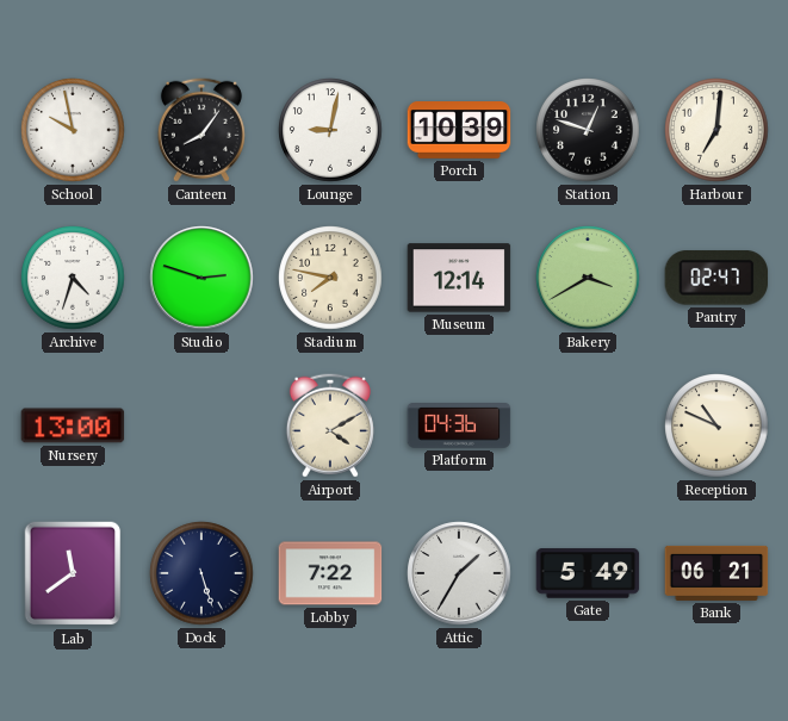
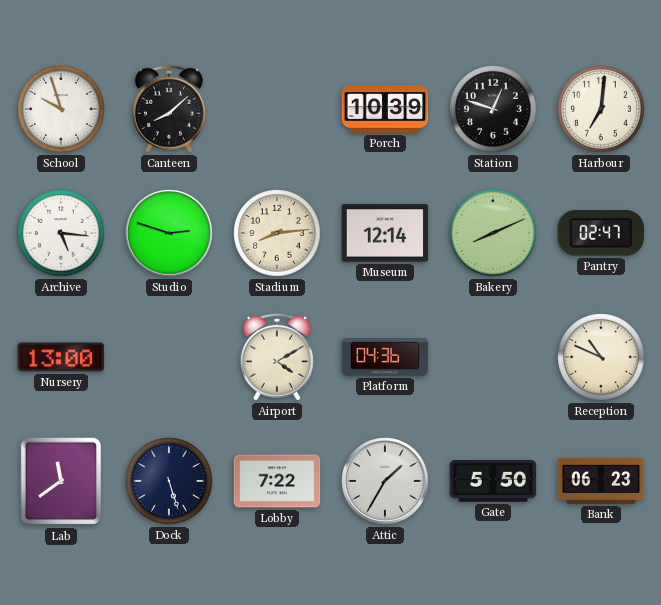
School: 9:58 -> 9:57
Canteen: 8:06 -> 8:08
Lounge: 9:02 -> none
Archive: 4:33 -> 5:16
Stadium: 7:47 -> 8:14
Bakery: 3:40 -> 8:11
Gate: 5:49 -> 5:50
Bank: 06:21 -> 06:23
